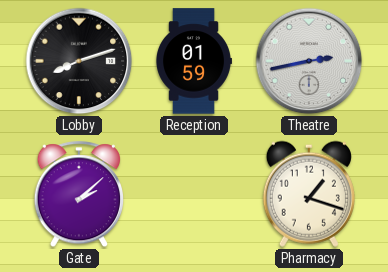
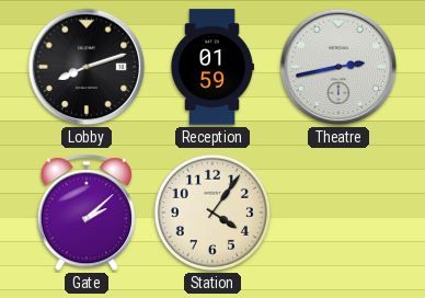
Station: none -> 4:06
Pharmacy: 1:18 -> none
